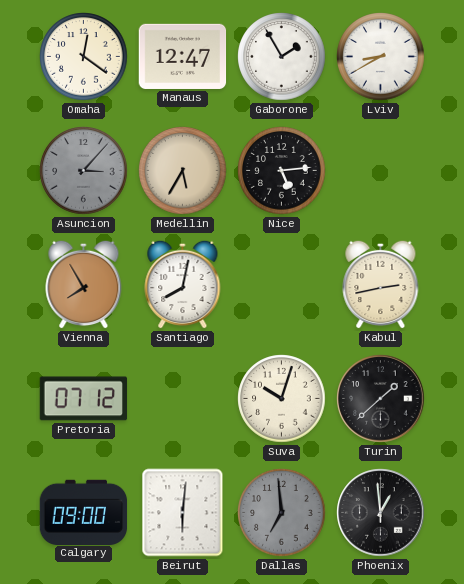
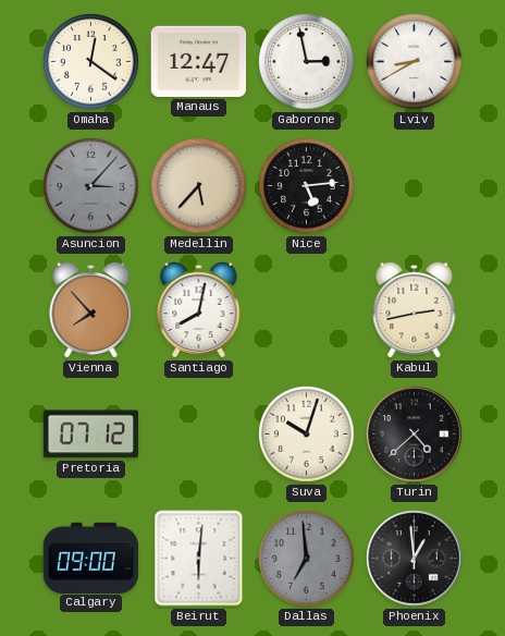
Gaborone: 1:55 -> 2:58
Medellin: 5:35 -> 5:37
Vienna: 7:55 -> 7:53
Turin: 1:38 -> 4:38
